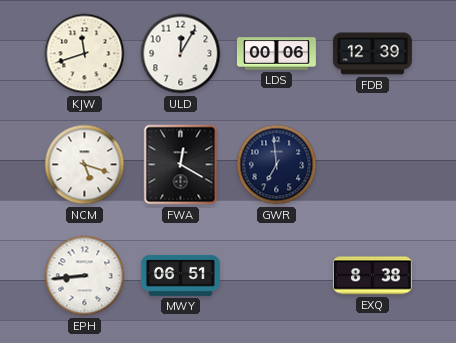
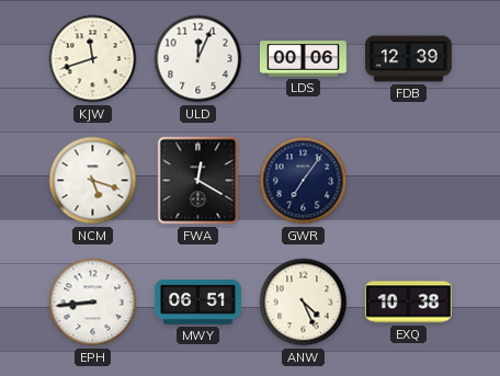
ULD: 12:05 -> 12:04
GWR: 6:59 -> 7:06
ANW: none -> 4:26
EXQ: 8:38 -> 10:38
